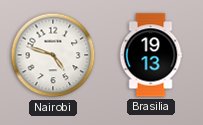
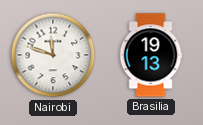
Nairobi: 4:48 -> 11:48
